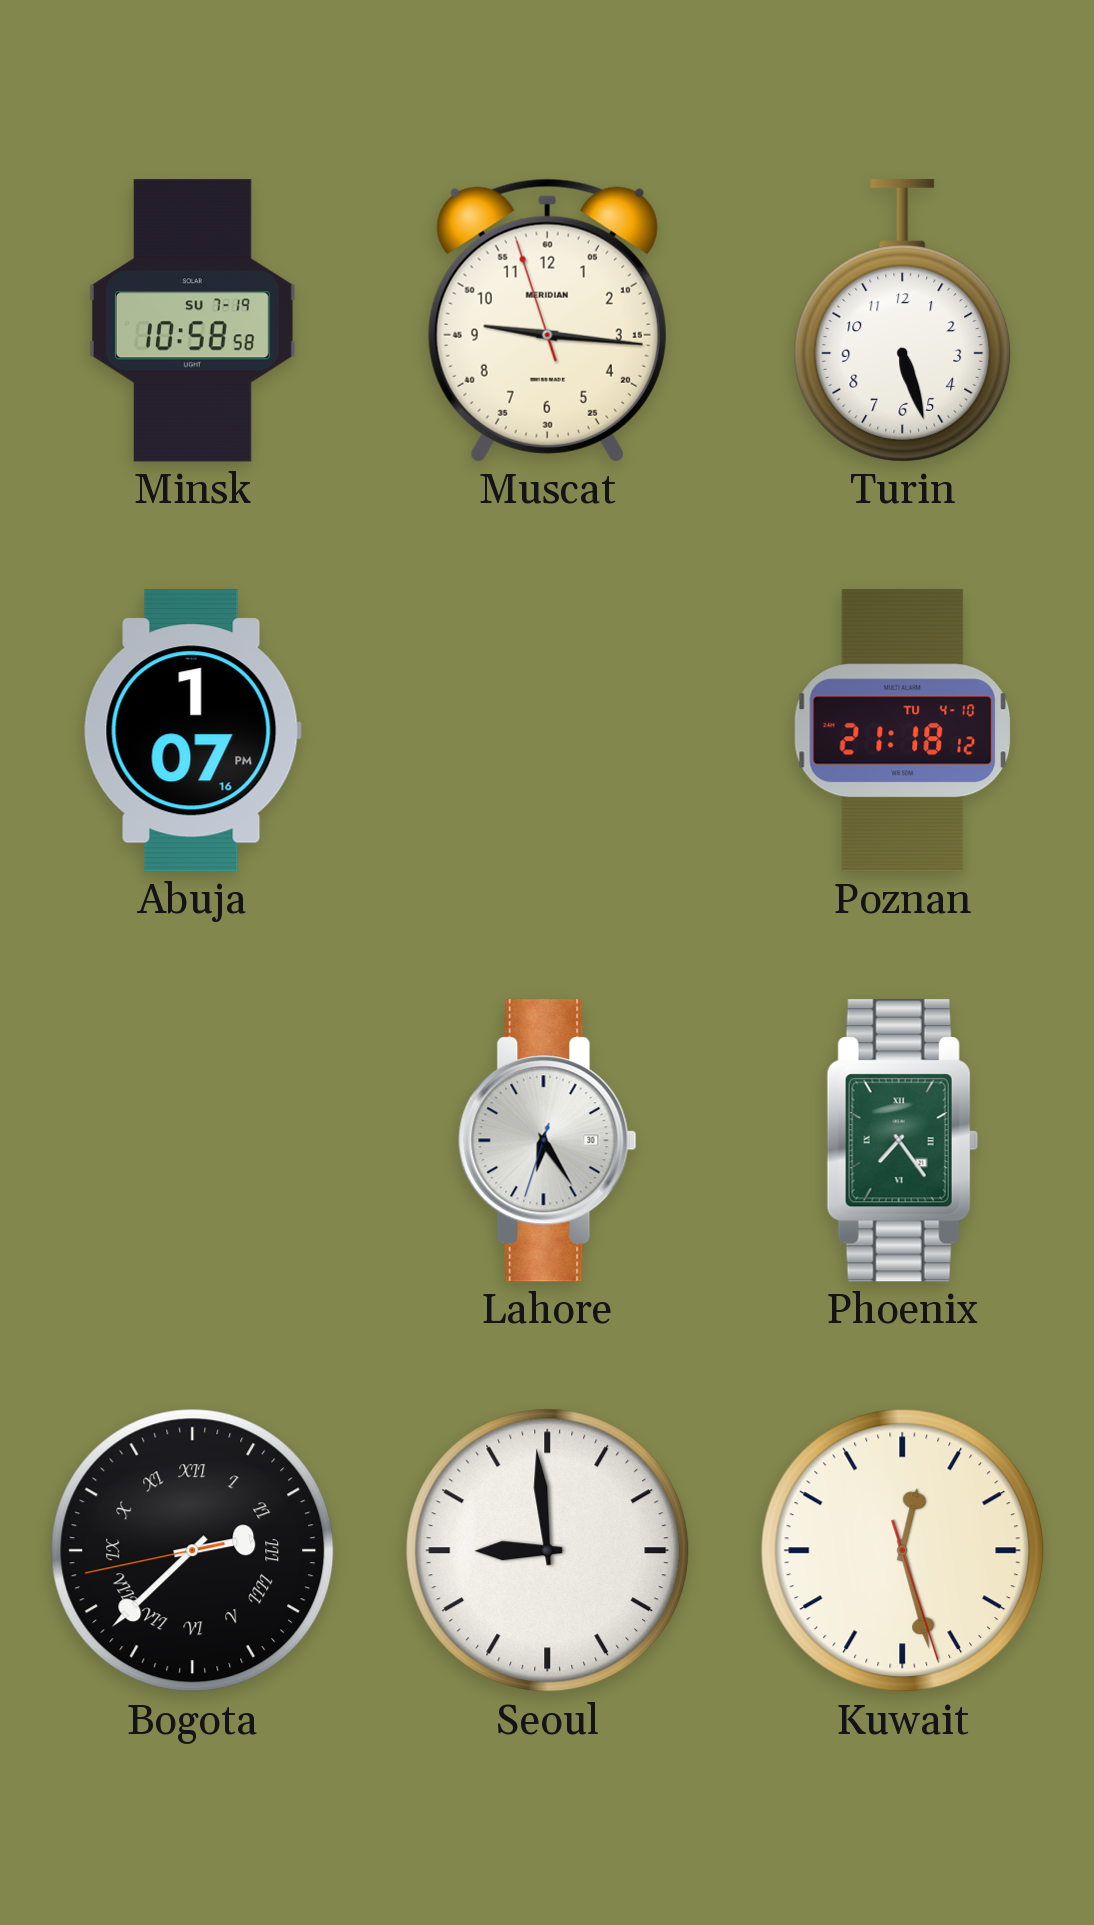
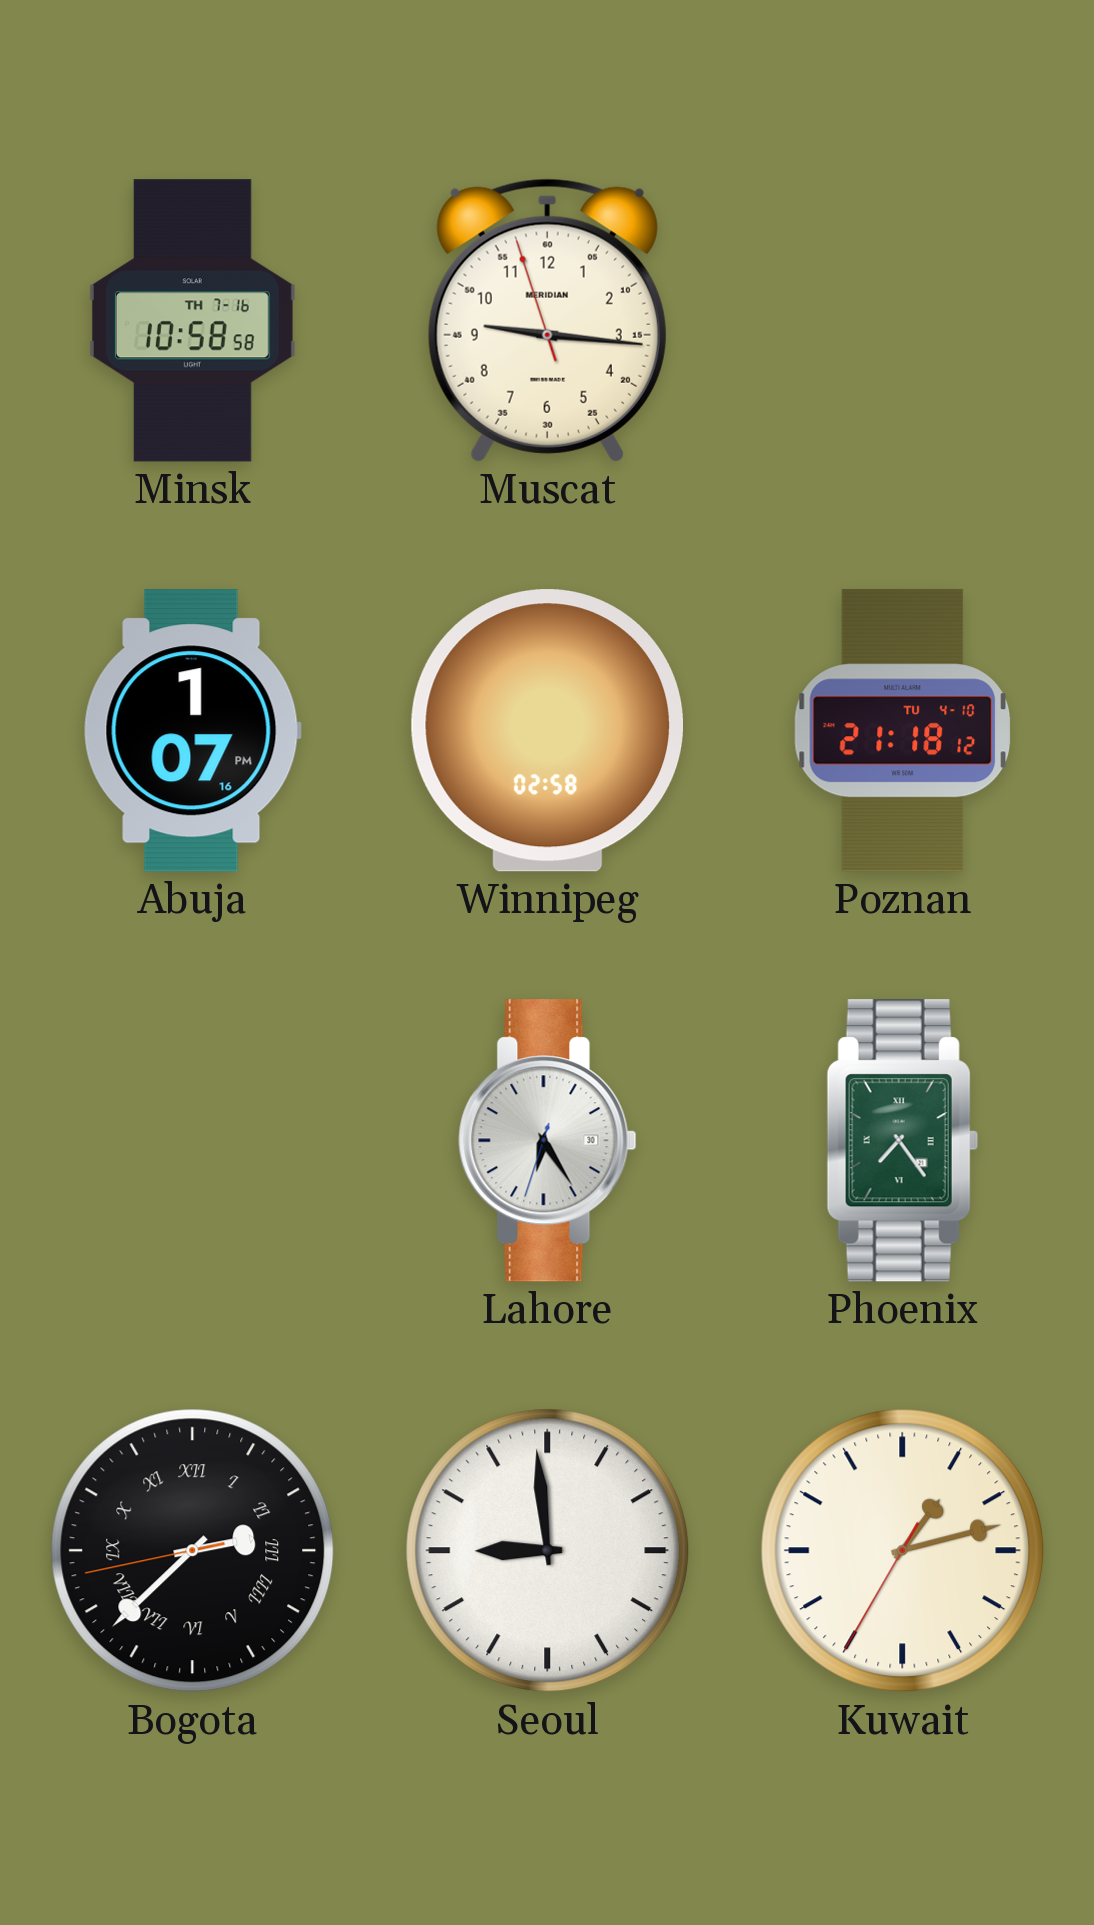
Minsk date: SU 7-19 -> TH 7-16
Turin: 5:27 -> none
Winnipeg: none -> 02:58
Kuwait: 12:27 -> 1:12
